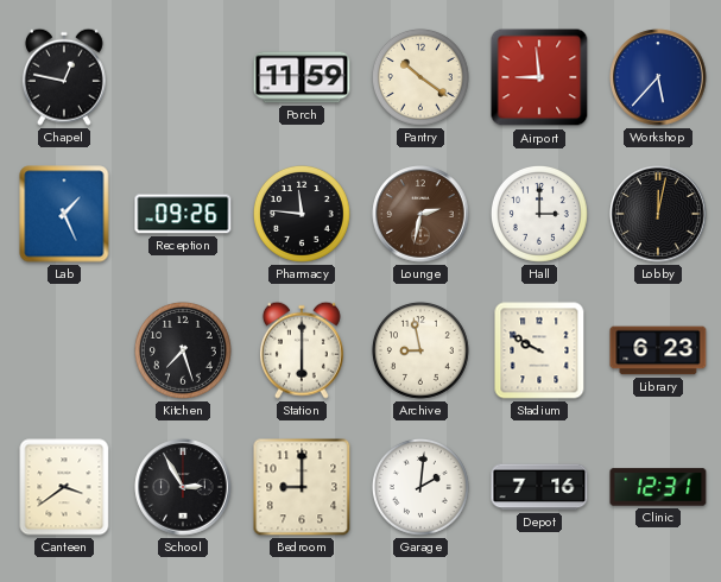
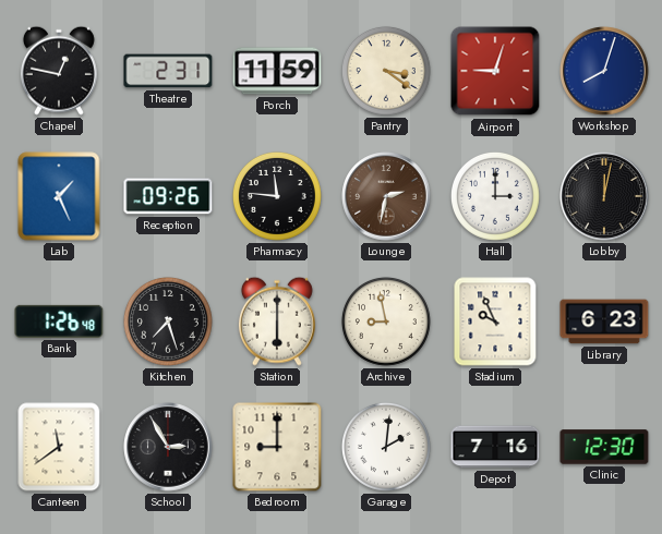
Theatre: none -> 2:31
Pantry: 10:21 -> 3:21
Airport: 8:59 -> 9:03
Workshop: 5:37 -> 8:03
Bank: none -> 1:26
Stadium: 9:50 -> 9:56
Canteen: 3:39 -> 11:39
Clinic: 12:31 -> 12:30
